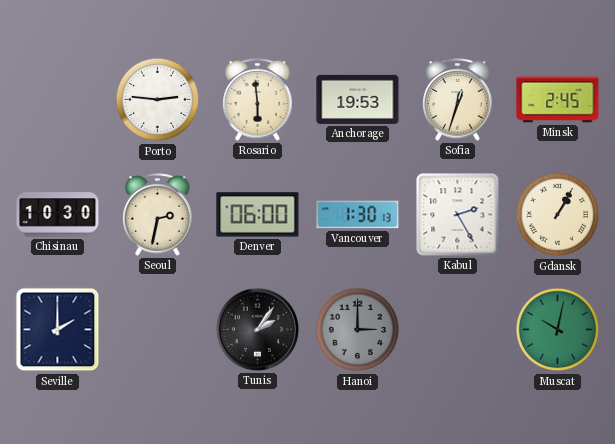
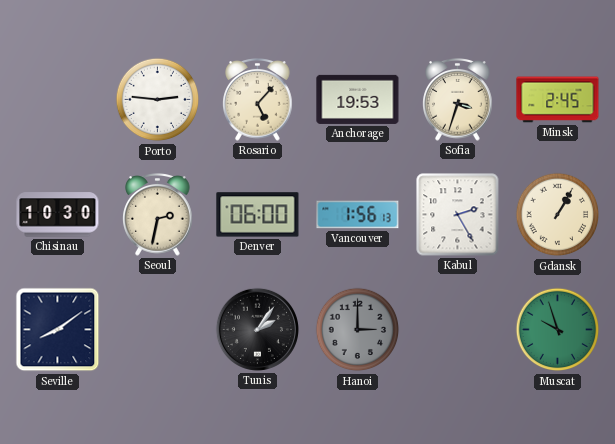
Rosario: 5:59 -> 5:07
Sofia: 12:33 -> 3:33
Vancouver: 1:30 -> 1:56
Seville: 2:00 -> 8:09
Muscat: 10:02 -> 9:57
